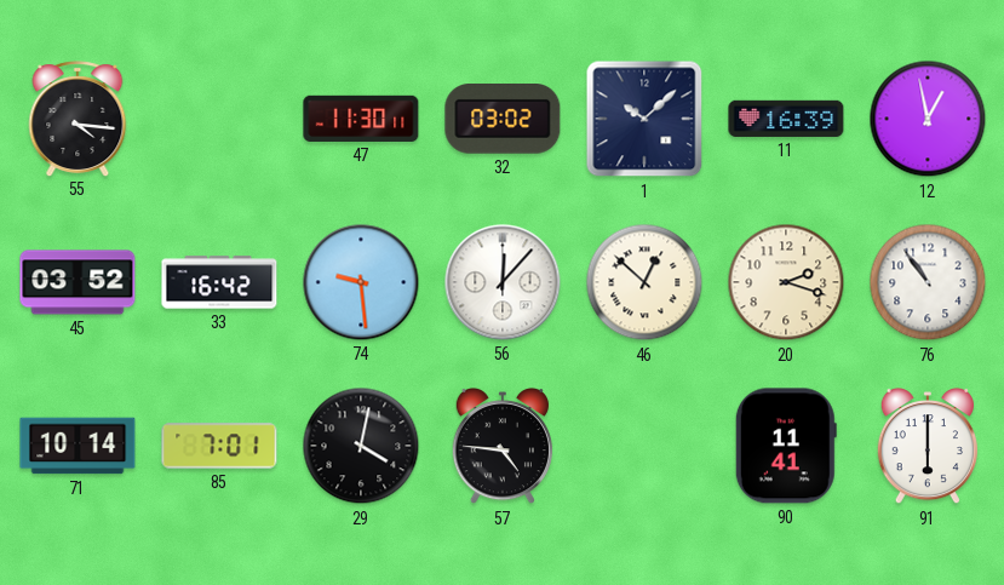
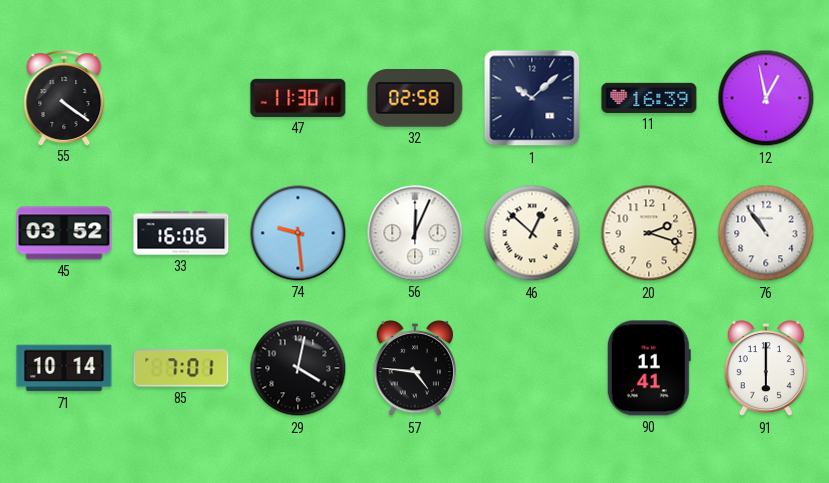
55: 4:16 -> 4:21
32: 03:02 -> 02:58
33: 16:42 -> 16:06
56: 12:07 -> 12:04
